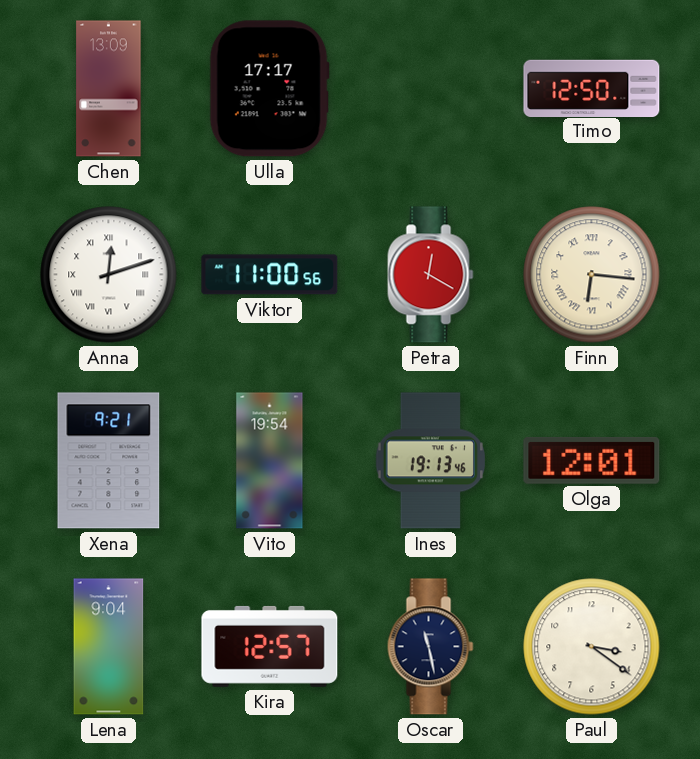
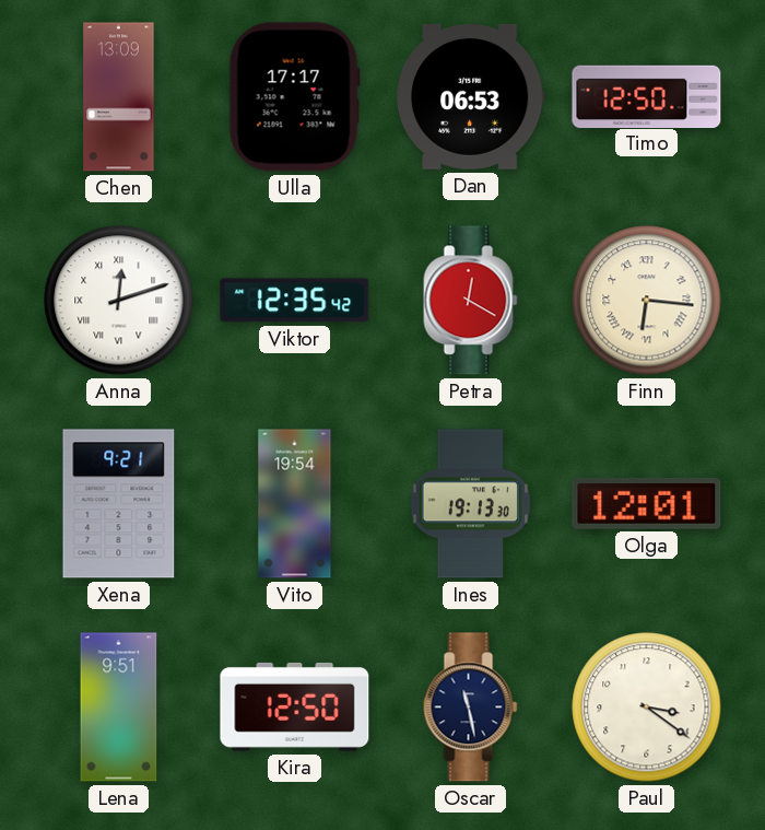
Dan: none -> 06:53
Viktor: 11:00 -> 12:35
Ines: 19:13:46 -> 19:13:30
Lena: 9:04 -> 9:51
Kira: 12:57 -> 12:50
